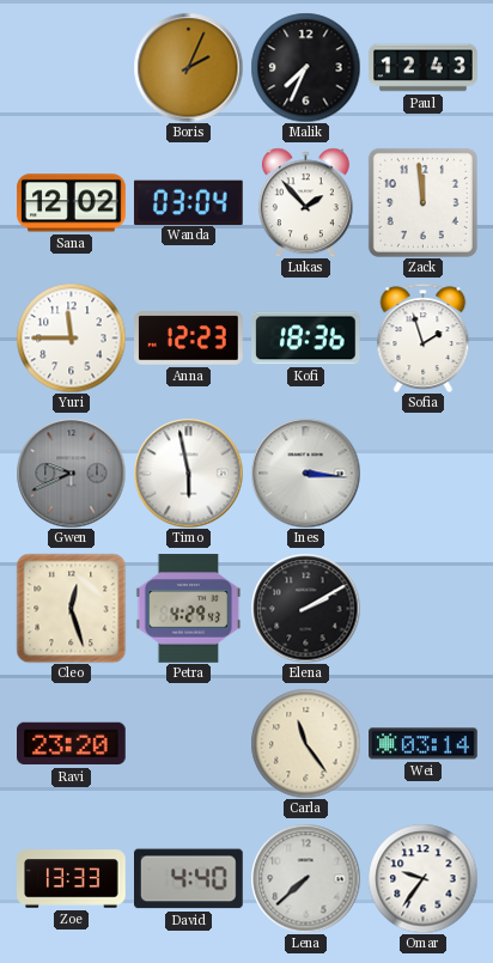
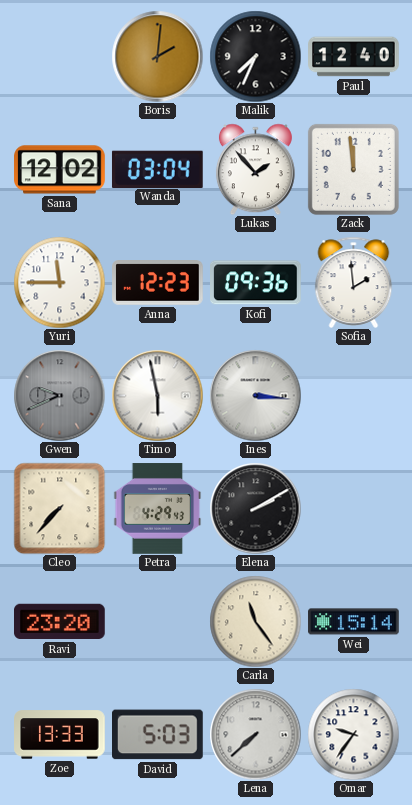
Boris: 2:04 -> 2:01
Paul: 12:43 -> 12:40
Kofi: 18:36 -> 09:36
Sofia: 1:57 -> 1:59
Cleo: 12:27 -> 7:37
Wei: 03:14 -> 15:14
David: 4:40 -> 5:03
